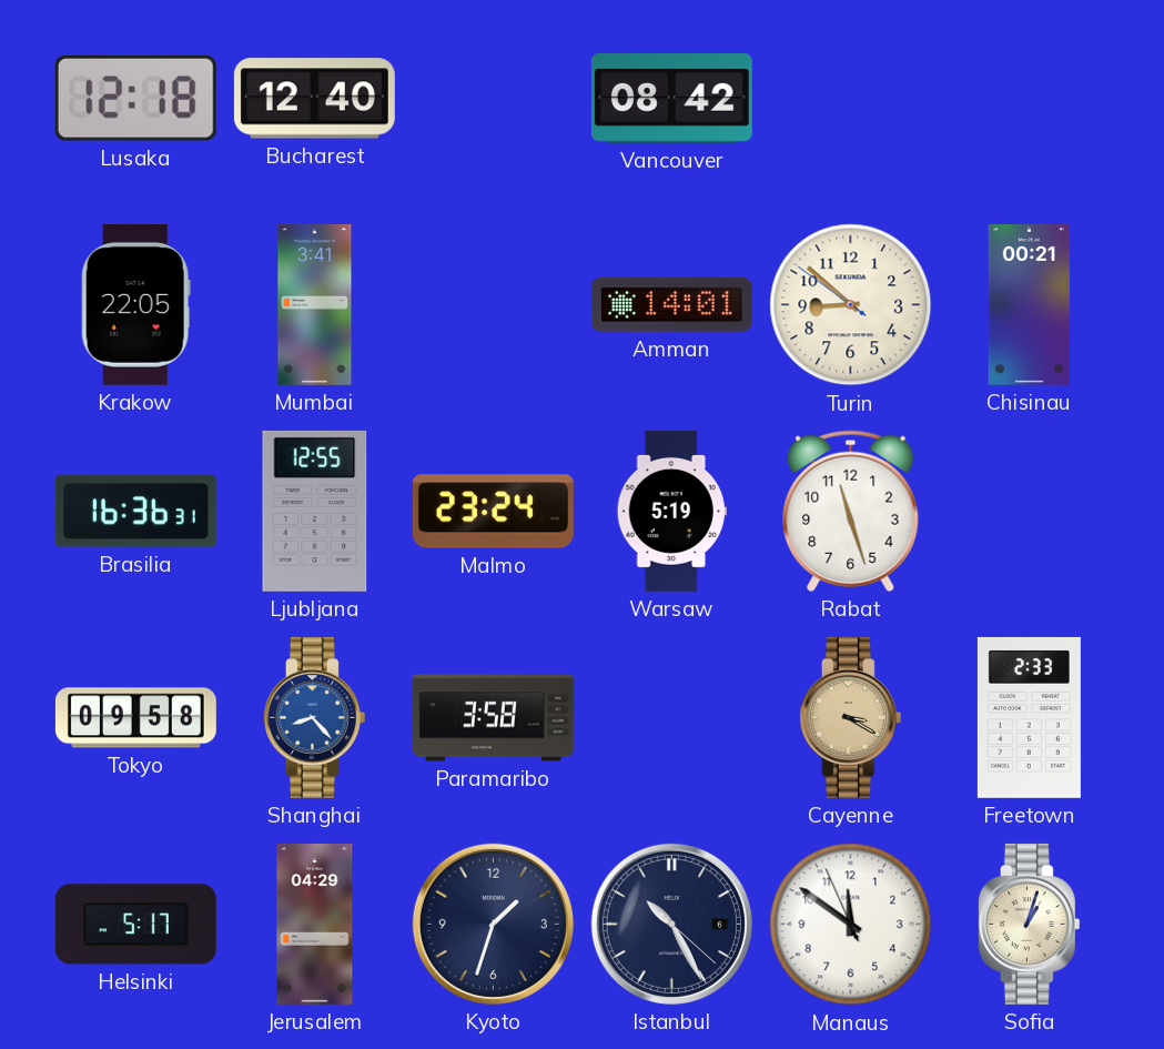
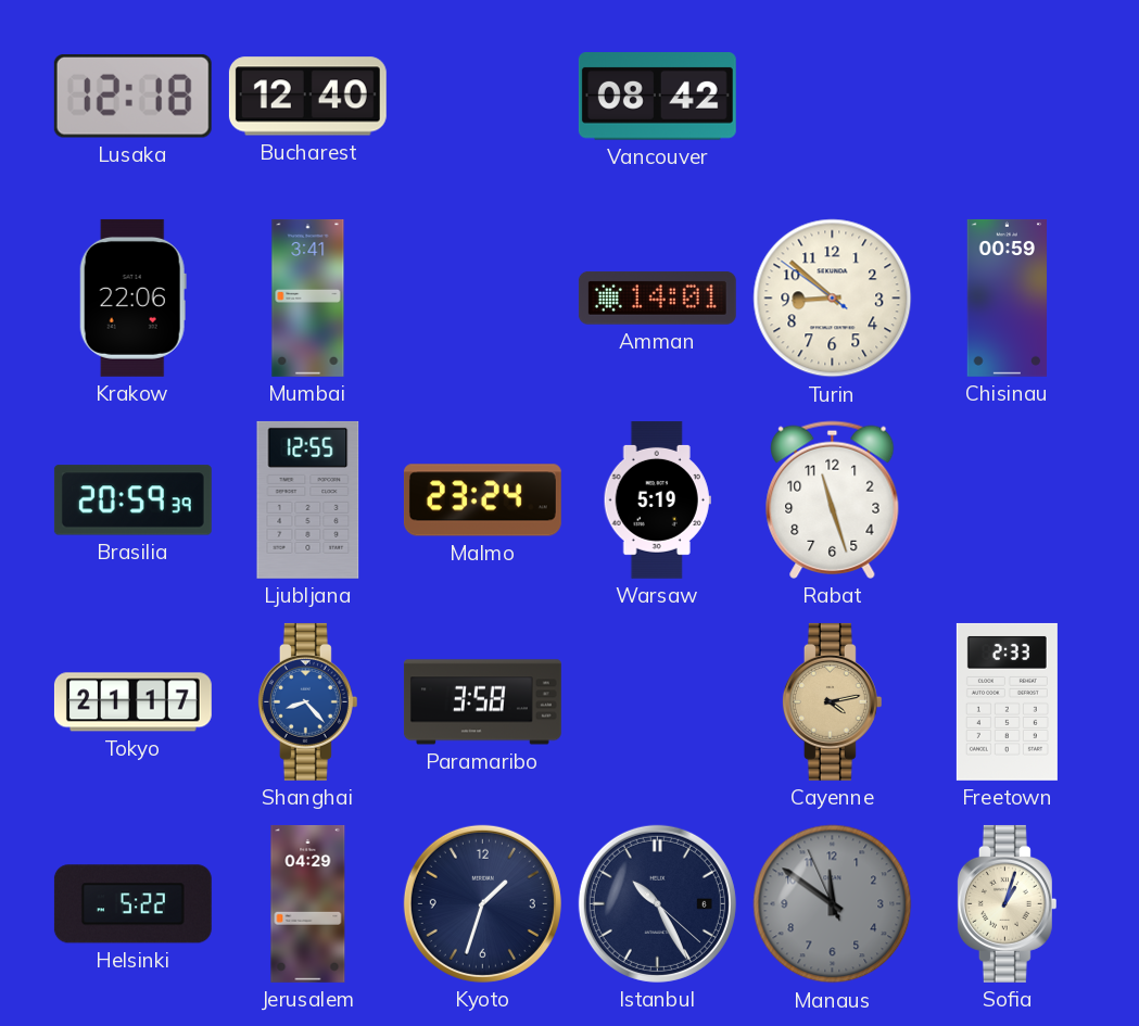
Krakow: 22:05 -> 22:06
Chisinau: 00:21 -> 00:59
Brasilia: 16:36 -> 20:59
Tokyo: 09:58 -> 21:17
Cayenne: 3:20 -> 4:13
Helsinki: 5:17 -> 5:22
Manaus dial: white -> grey
